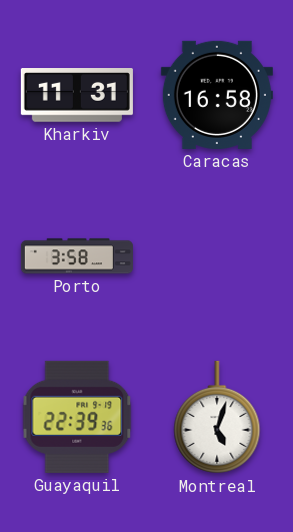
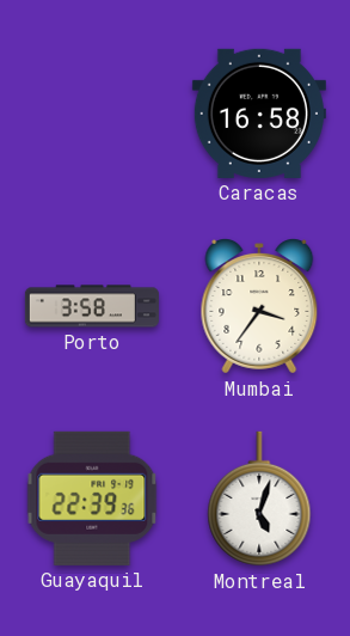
Kharkiv: 11:31 -> none
Mumbai: none -> 3:36
